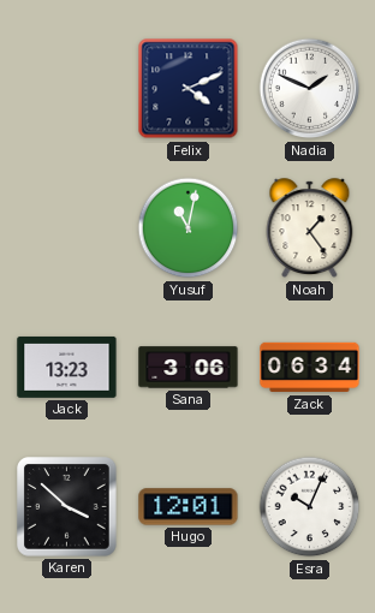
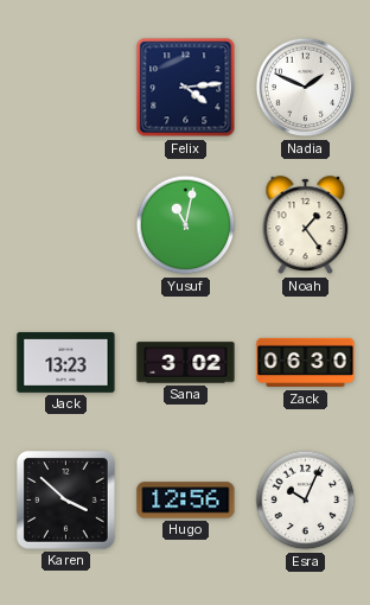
Felix: 4:11 -> 4:14
Sana: 3:06 -> 3:02
Zack: 06:34 -> 06:30
Hugo: 12:01 -> 12:56
